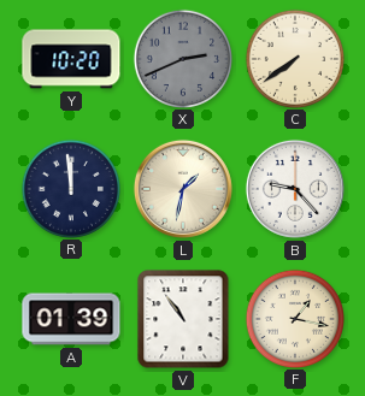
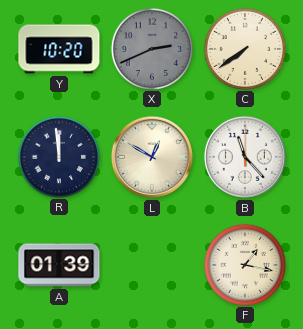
L: 1:32 -> 12:50
B: 9:23 -> 11:23
V: 10:54 -> none
